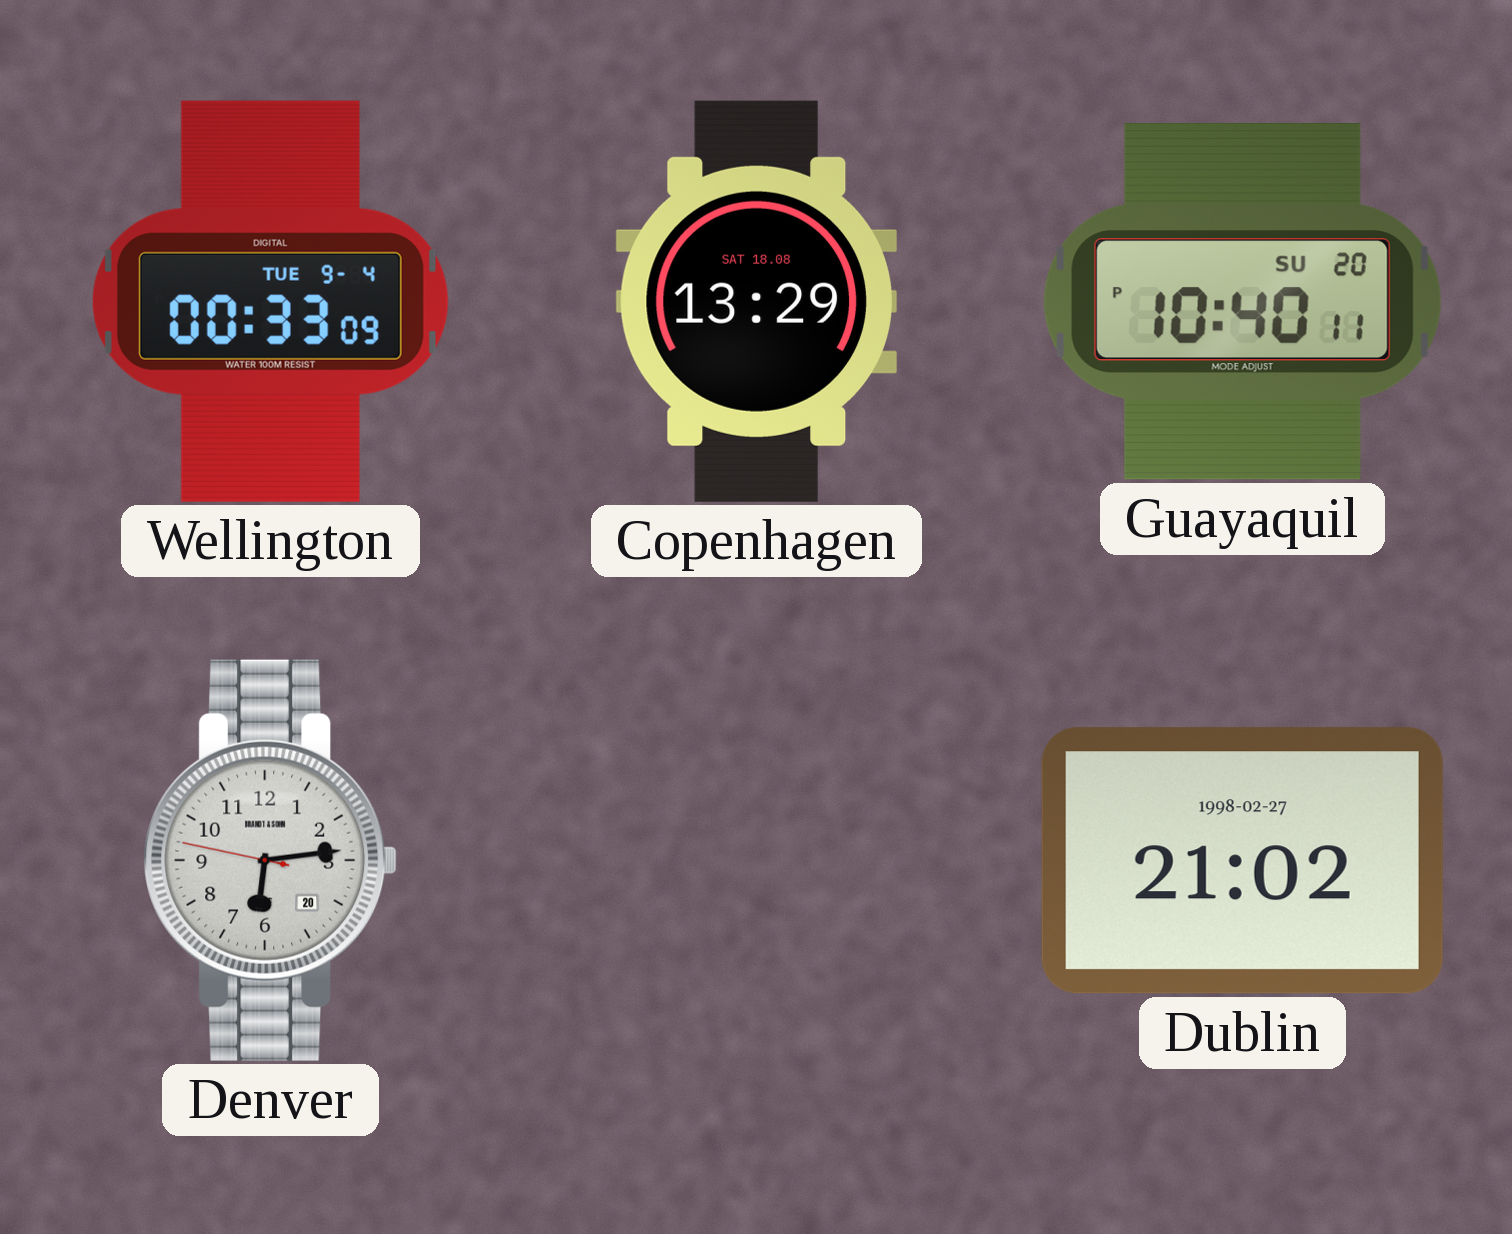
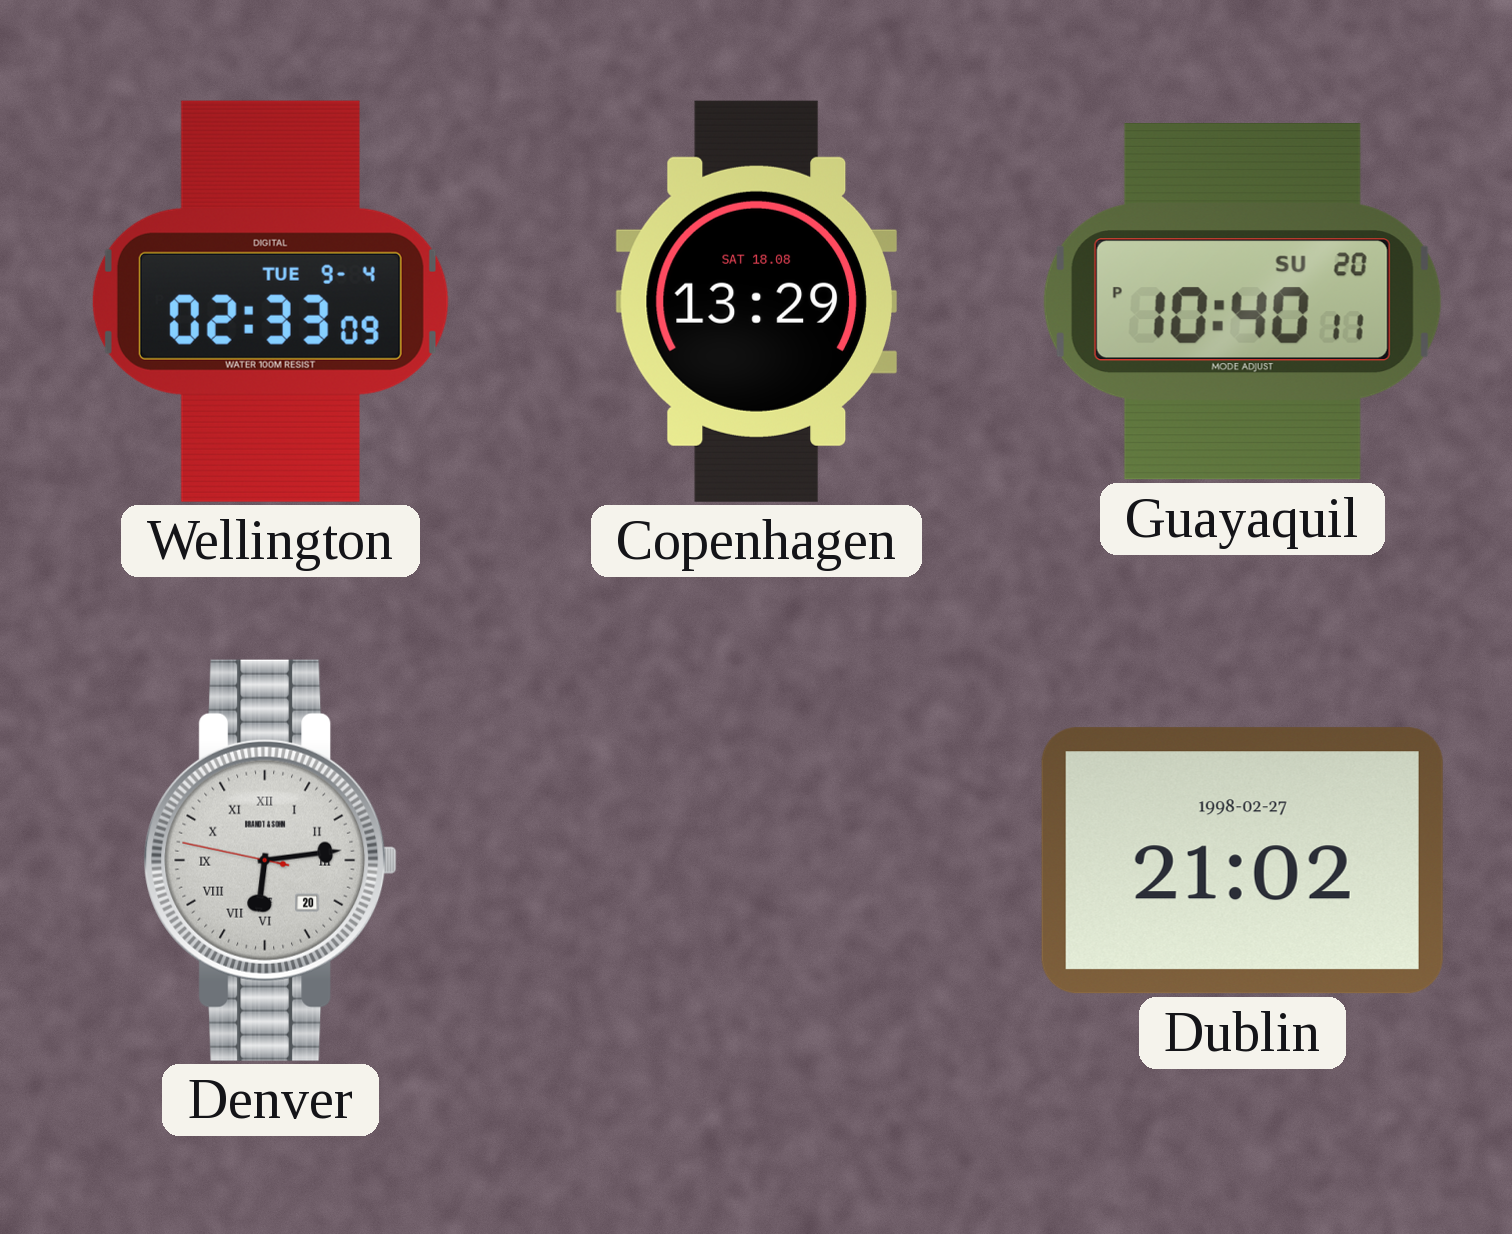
Wellington: 00:33 -> 02:33
Denver numerals: Arabic -> Roman
